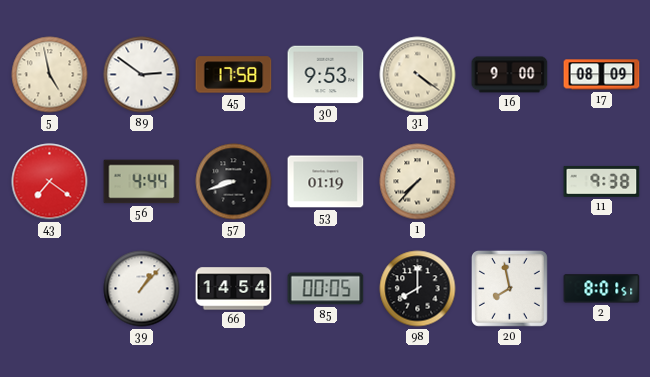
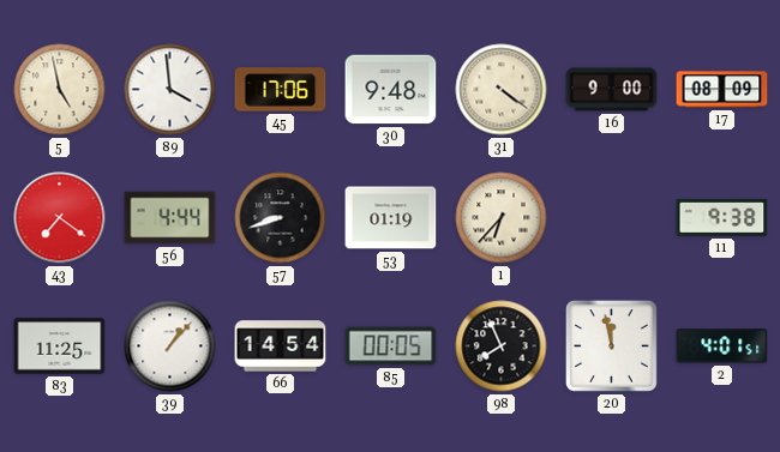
89: 2:51 -> 3:59
45: 17:58 -> 17:06
30: 9:53 -> 9:48
1: 7:37 -> 6:37
83: none -> 11:25
98: 8:00 -> 7:56
20: 7:58 -> 11:58
2: 8:01 -> 4:01
